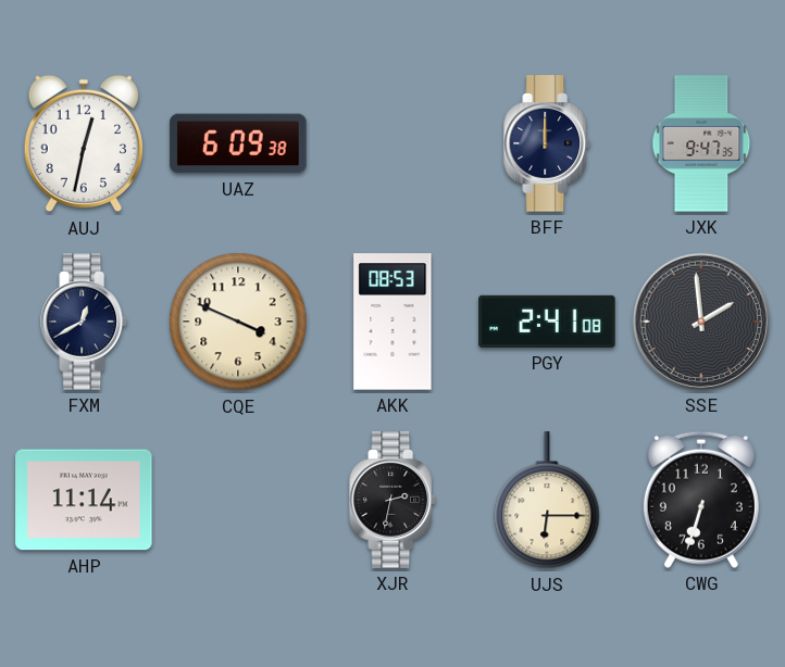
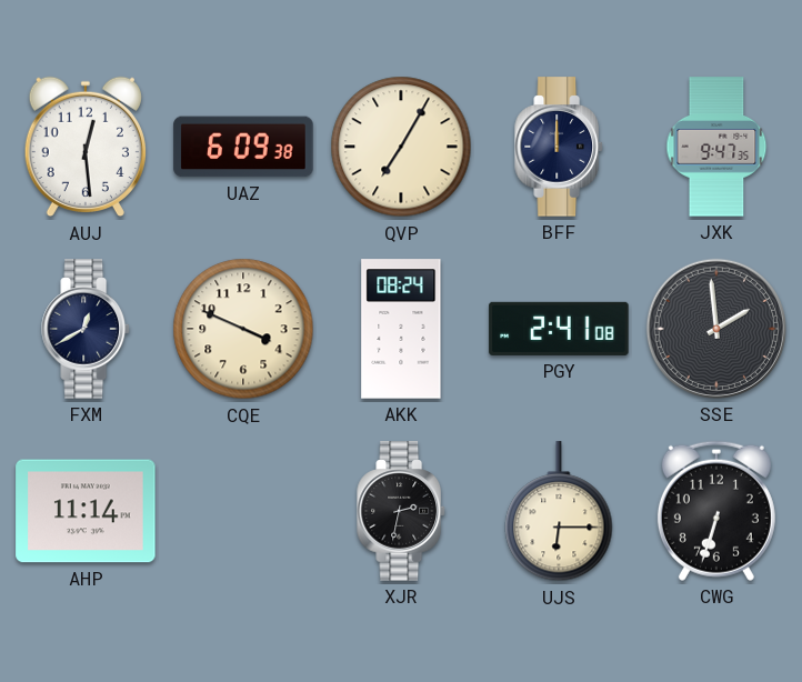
AUJ: 12:32 -> 12:29
QVP: none -> 7:05
AKK: 08:53 -> 08:24
